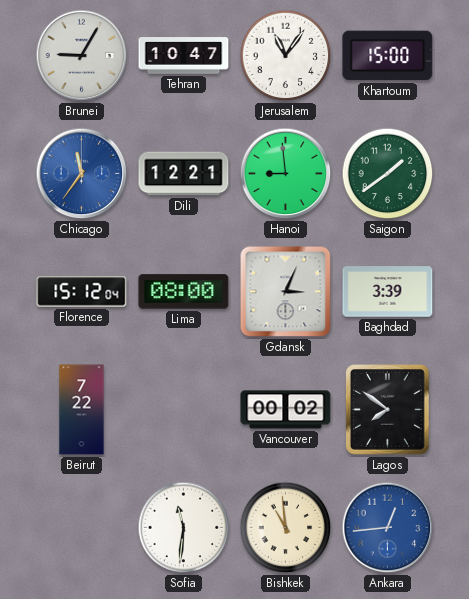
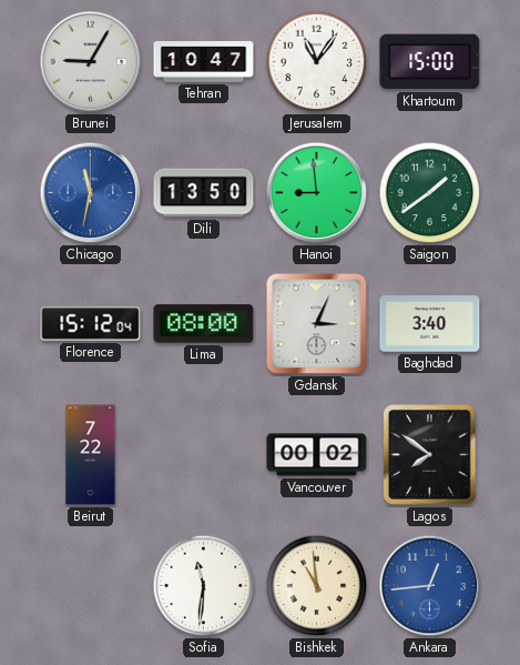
Chicago: 11:36 -> 11:32
Dili: 12:21 -> 13:50
Baghdad: 3:39 -> 3:40
